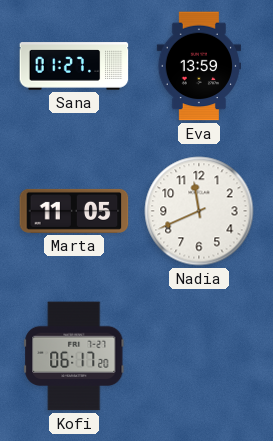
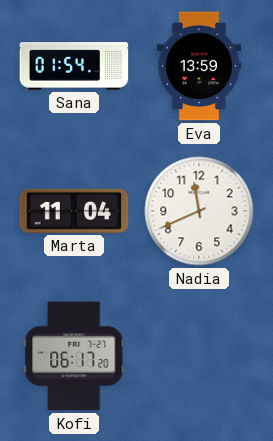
Sana: 01:27 -> 01:54
Marta: 11:05 -> 11:04
